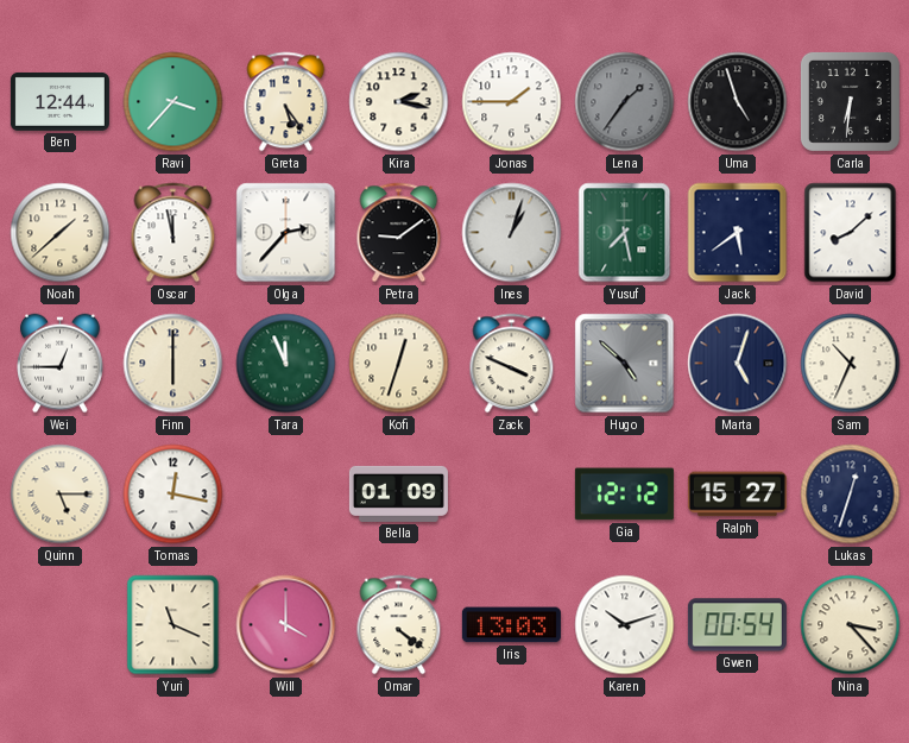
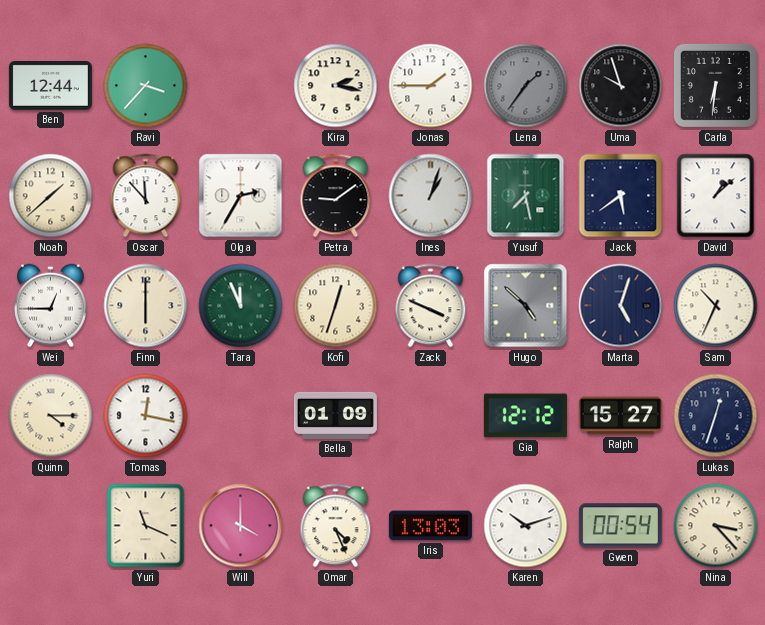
Greta: 5:24 -> none
Uma: 4:57 -> 9:57
Oscar: 11:58 -> 11:53
Olga: 2:37 -> 2:35
David: 8:08 -> 1:08
Quinn: 5:15 -> 4:15
Omar: 4:21 -> 4:26
